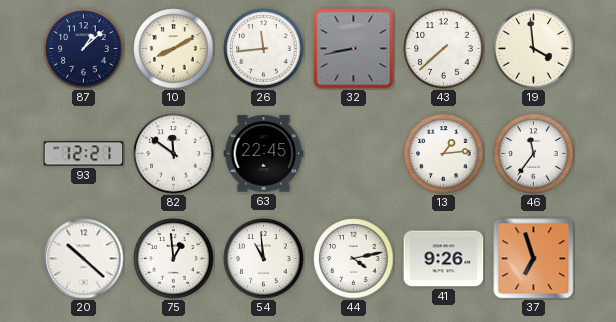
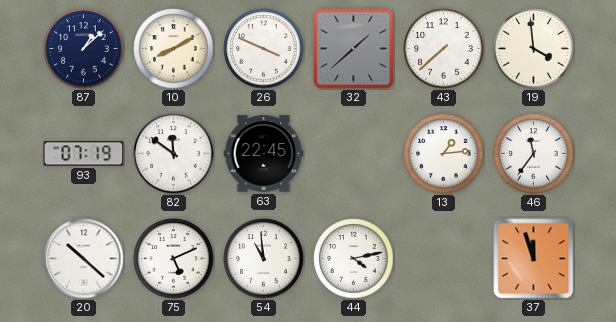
26: 11:44 -> 3:49
32: 8:43 -> 1:38
93: 12:21 -> 07:19
75: 12:59 -> 5:11
41: 9:26 -> none
37: 6:57 -> 11:57
